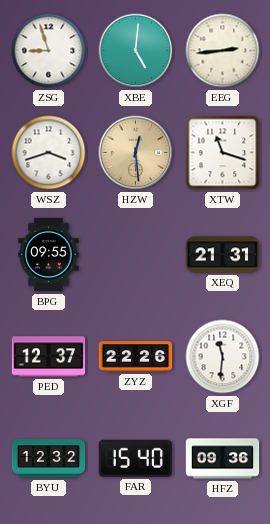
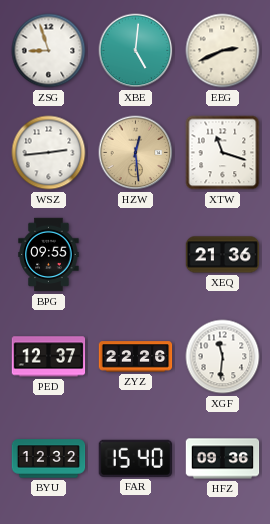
EEG: 2:44 -> 2:41
WSZ: 3:42 -> 2:44
XEQ: 21:31 -> 21:36
